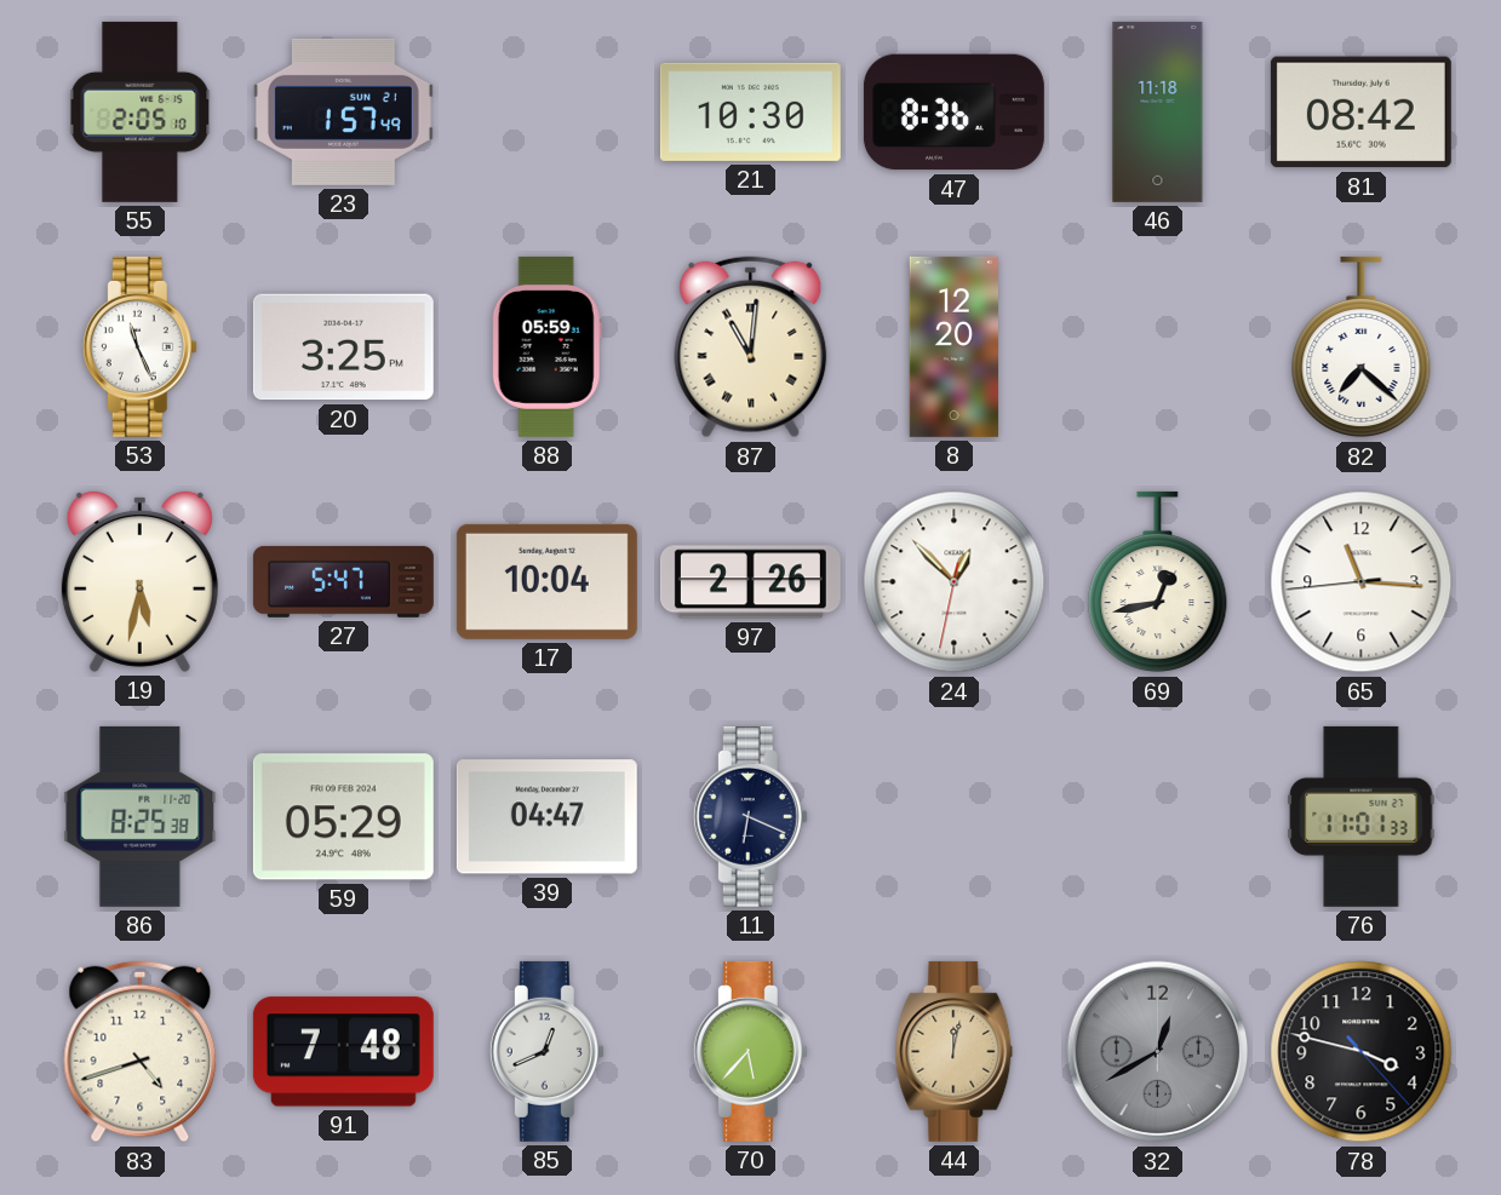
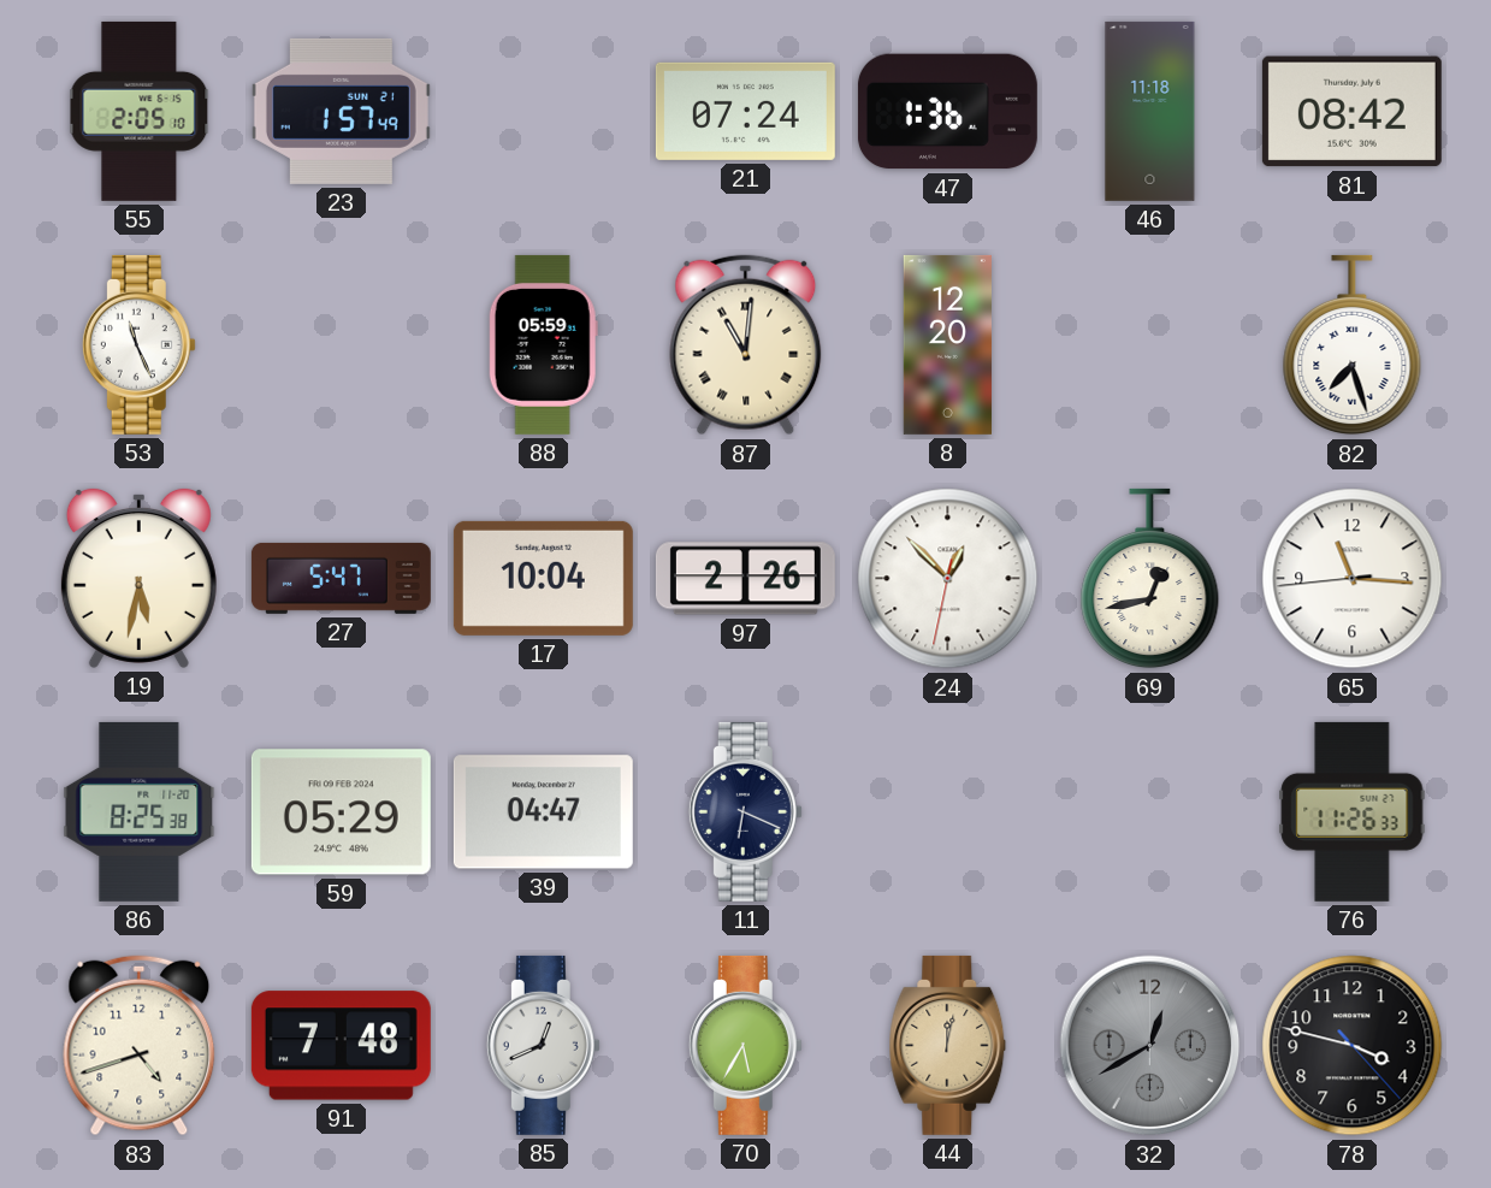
21: 10:30 -> 07:24
47: 8:36 -> 1:36
20: 3:25 -> none
82: 7:22 -> 7:27
76: 11:01 -> 11:26
70: 5:37 -> 5:35
